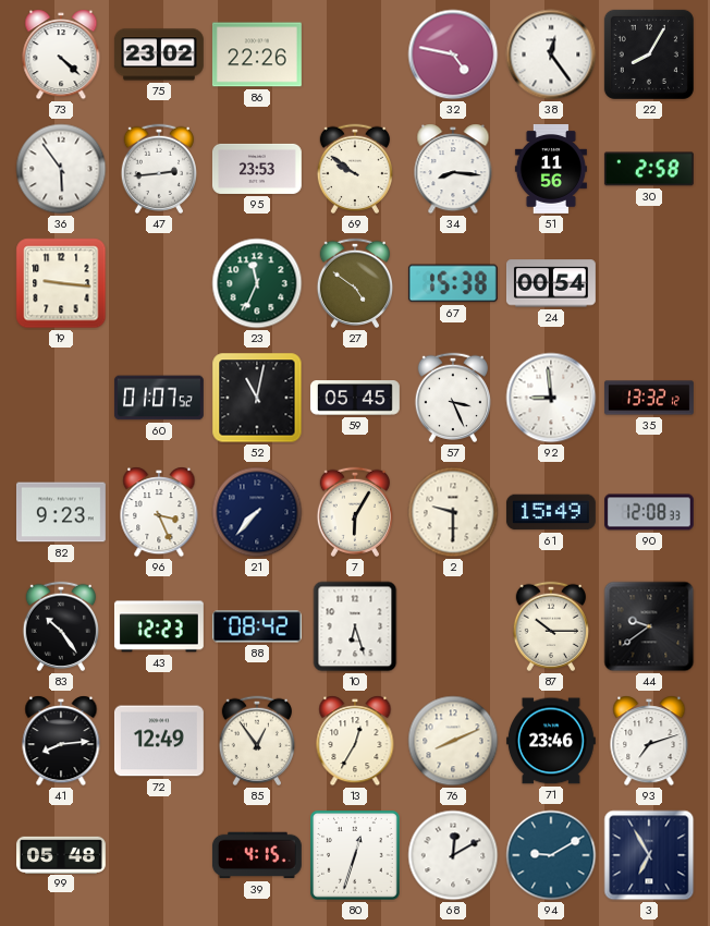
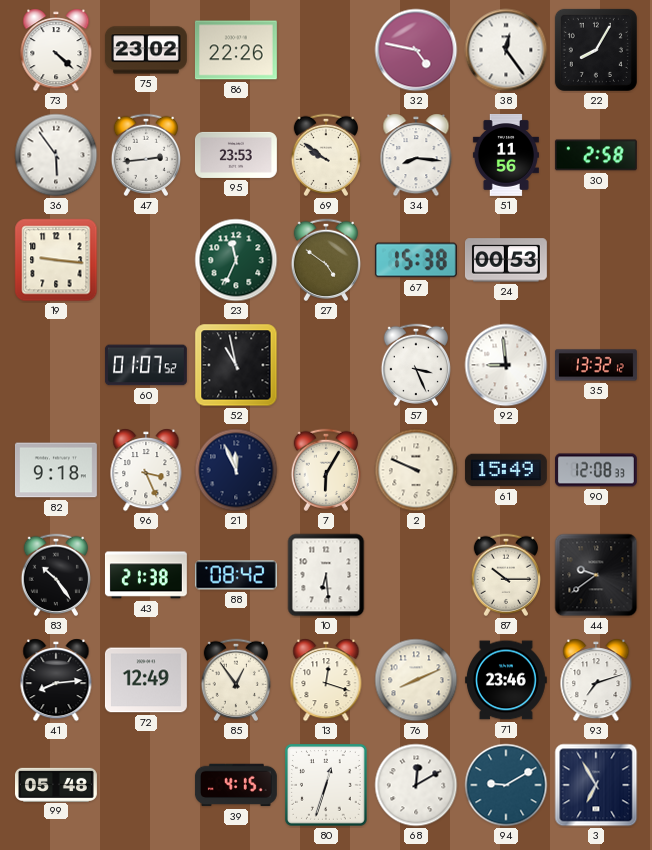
24: 00:54 -> 00:53
52: 11:02 -> 10:58
59: 05:45 -> none
82: 9:23 -> 9:18
21: 7:37 -> 11:56
2: 9:30 -> 9:49
43: 12:23 -> 21:38
10: 6:27 -> 6:29
13: 12:35 -> 12:18
